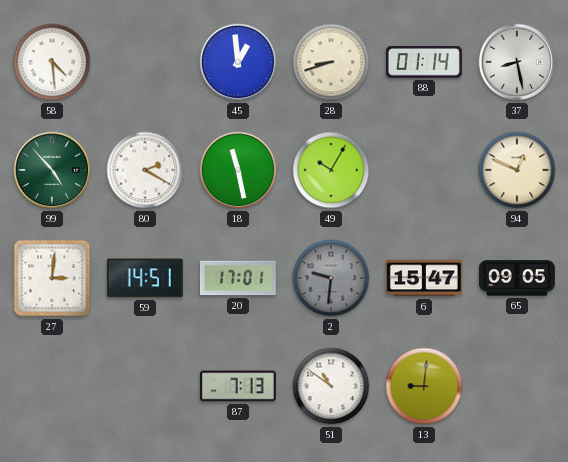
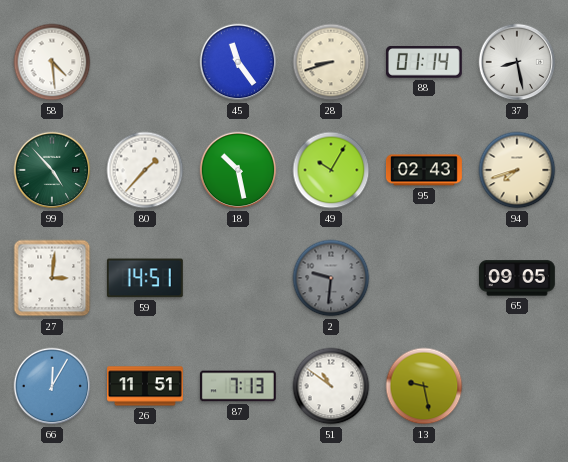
45: 12:59 -> 11:24
80: 2:20 -> 1:37
18: 11:28 -> 10:28
95: none -> 02:43
94: 12:49 -> 7:42
20: 17:01 -> none
6: 15:47 -> none
66: none -> 12:05
26: none -> 11:51
13: 9:01 -> 9:28
